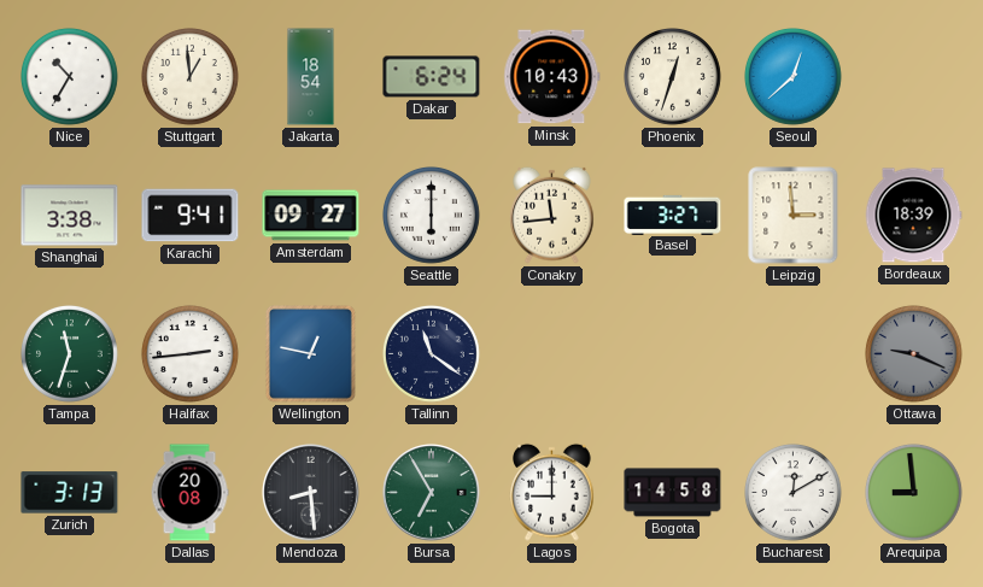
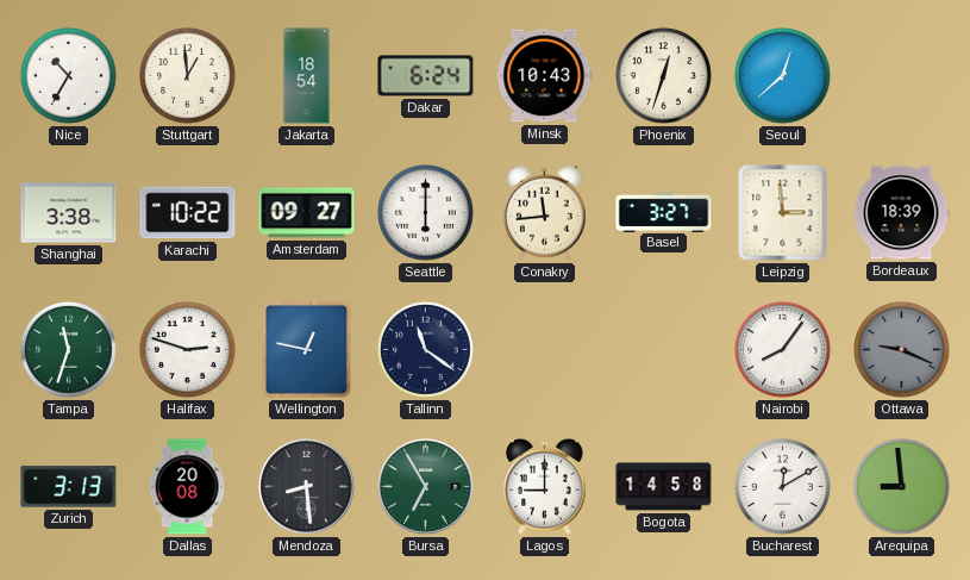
Karachi: 9:41 -> 10:22
Halifax: 2:44 -> 2:48
Nairobi: none -> 8:06
